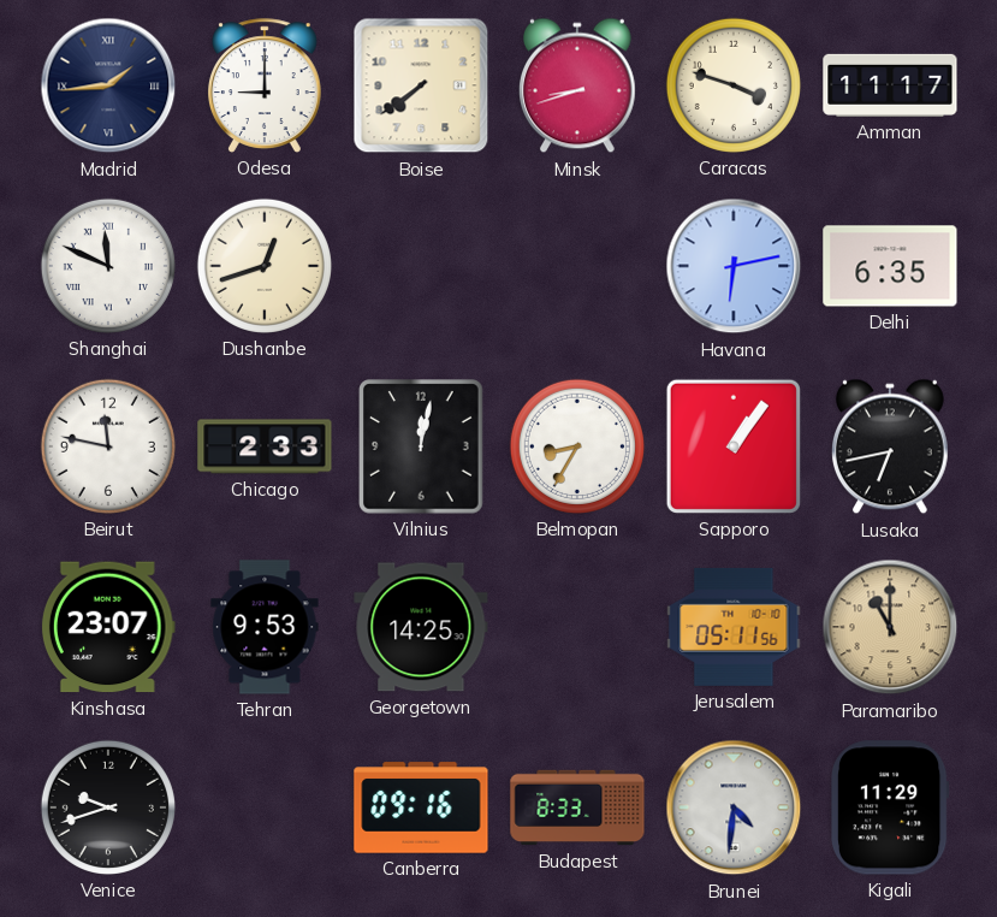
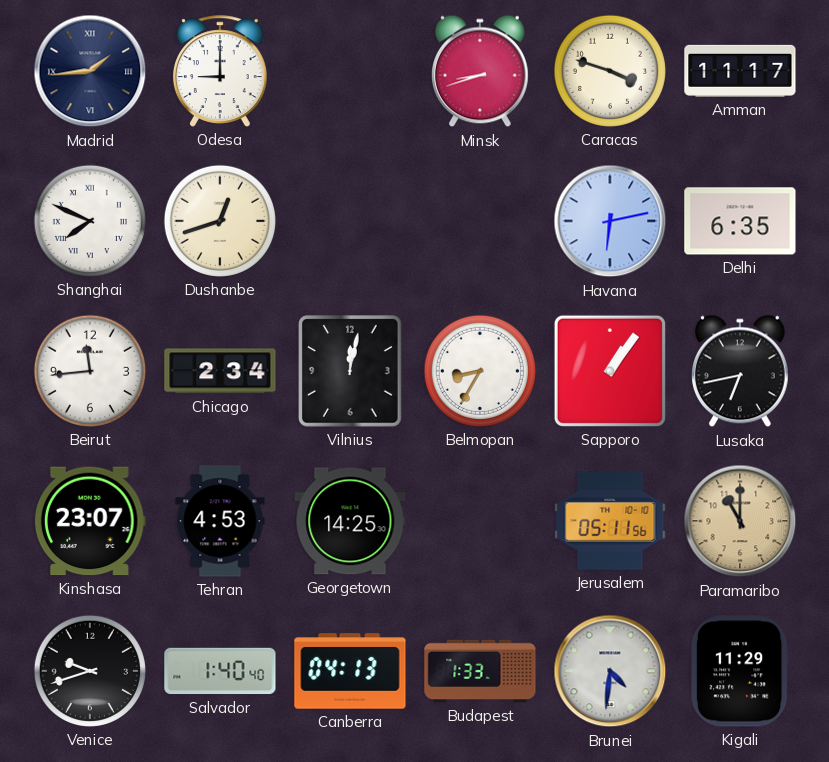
Boise: 7:39 -> none
Shanghai: 11:49 -> 7:49
Beirut: 11:47 -> 11:44
Chicago: 2:33 -> 2:34
Tehran: 9:53 -> 4:53
Salvador: none -> 1:40
Canberra: 09:16 -> 04:13
Budapest: 8:33 -> 1:33
